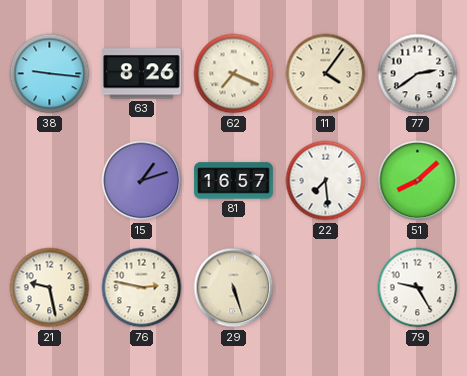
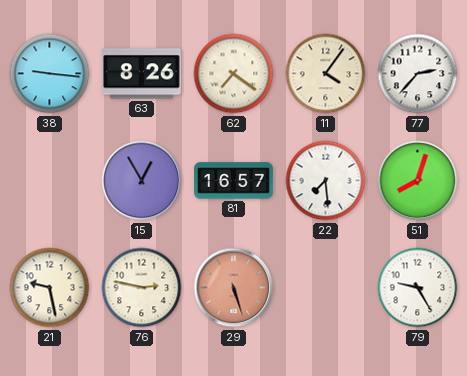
62: 7:19 -> 7:21
77: 2:39 -> 2:37
15: 1:12 -> 12:55
51: 8:08 -> 8:03
29 dial: cream -> salmon
